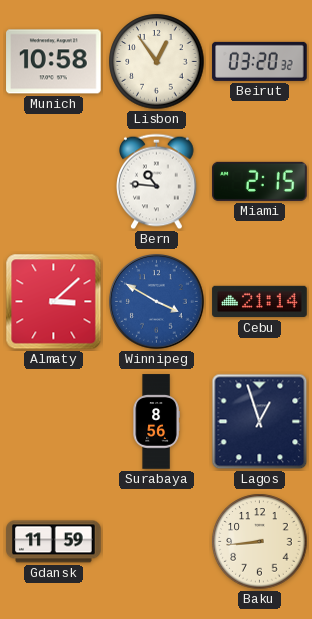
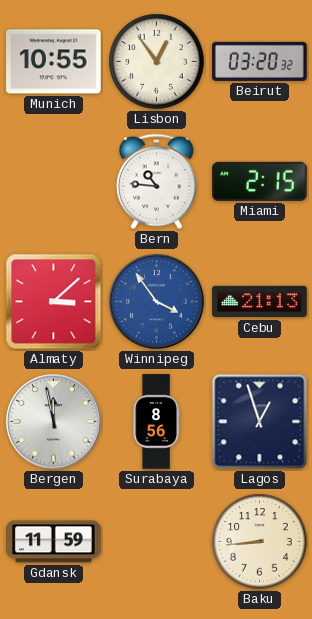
Munich: 10:58 -> 10:55
Winnipeg: 3:50 -> 3:54
Cebu: 21:14 -> 21:13
Bergen: none -> 11:58
